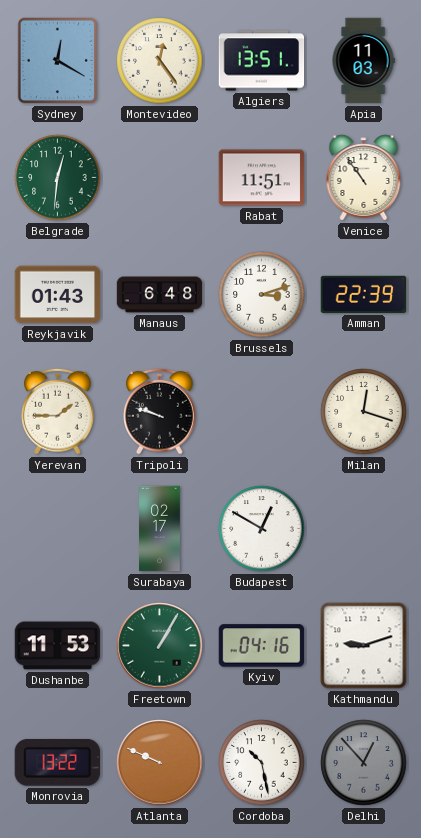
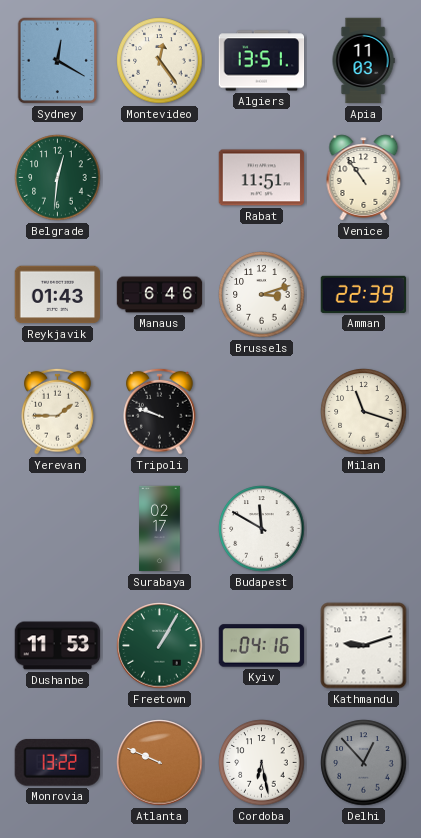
Manaus: 6:48 -> 6:46
Milan: 12:18 -> 11:18
Budapest: 12:50 -> 11:50
Cordoba: 10:28 -> 6:28
